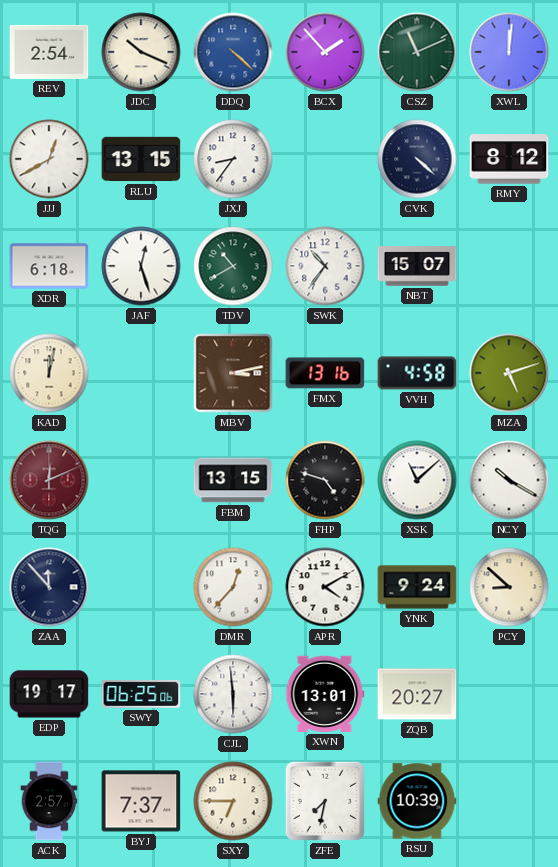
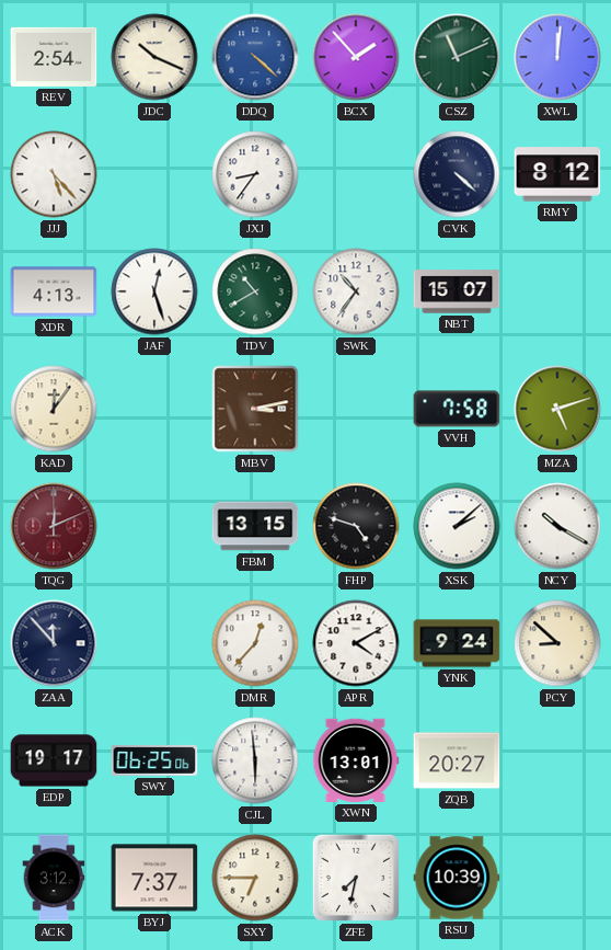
JJJ: 12:40 -> 5:23
RLU: 13:15 -> none
XDR: 6:18 -> 4:13
KAD: 12:02 -> 12:06
FMX: 13:16 -> none
VVH: 4:58 -> 7:58
XSK: 11:08 -> 2:08
ACK: 2:57 -> 3:12
